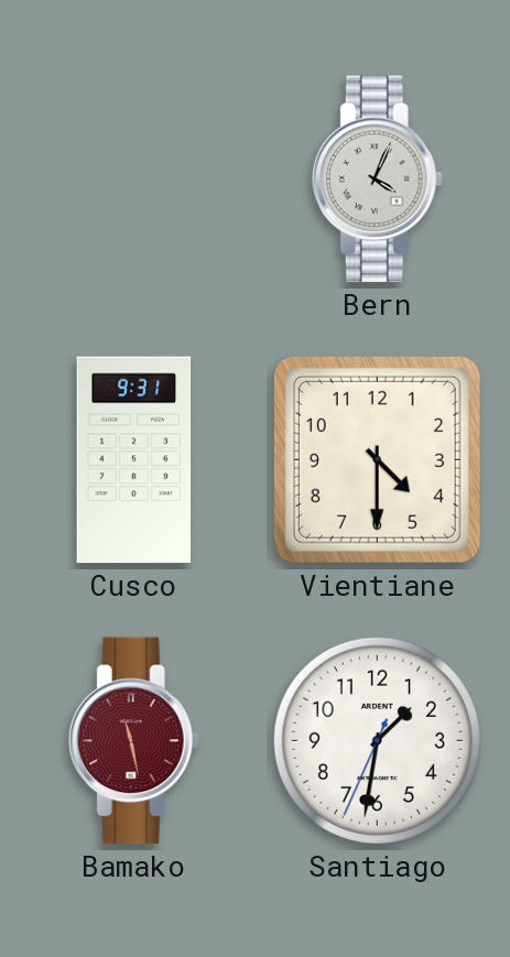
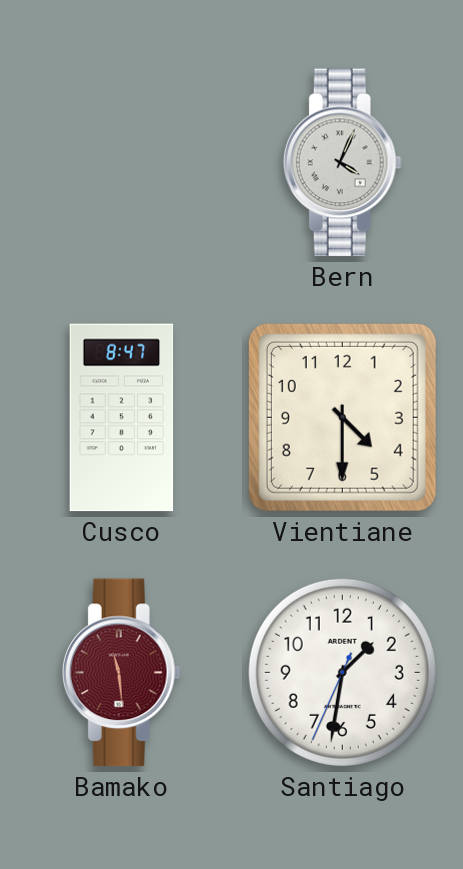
Cusco: 9:31 -> 8:47
Bamako: 11:28 -> 11:29
